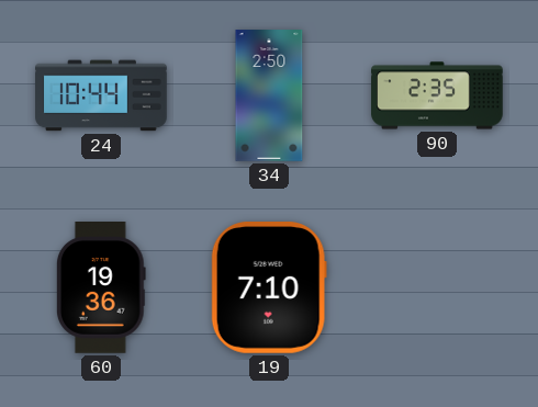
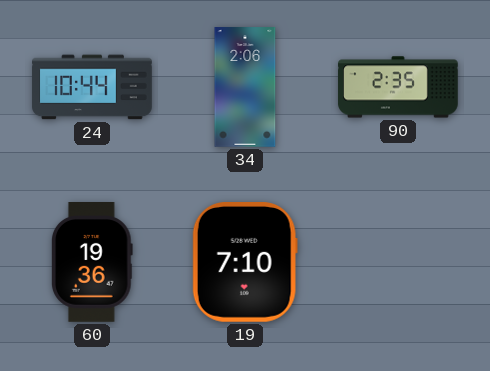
34: 2:50 -> 2:06
